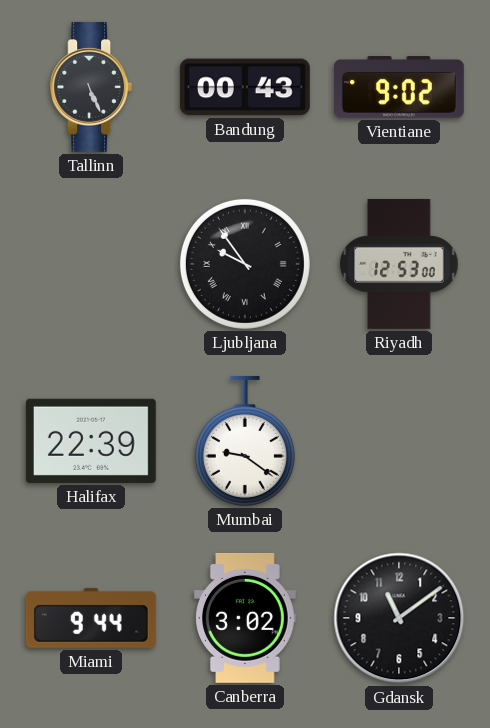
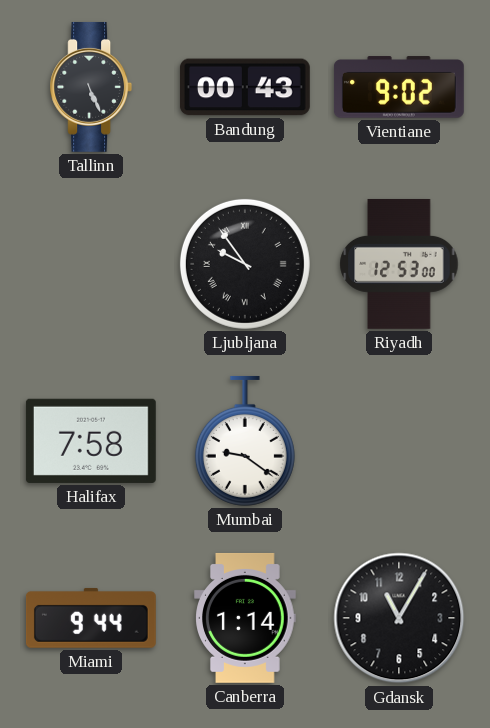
Halifax: 22:39 -> 7:58
Canberra: 3:02 -> 1:14
Gdansk: 11:09 -> 11:05
